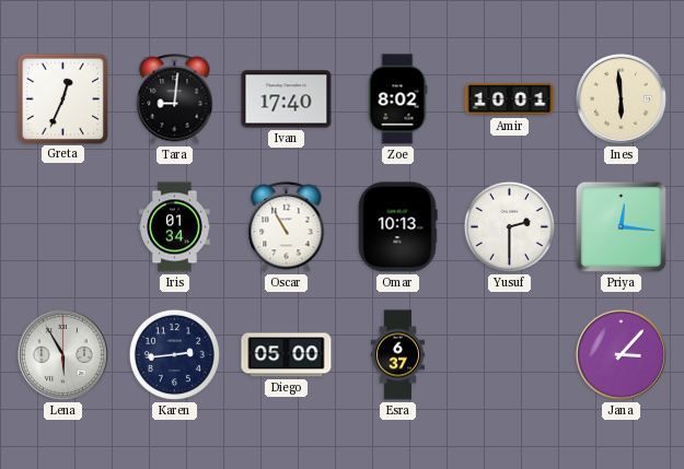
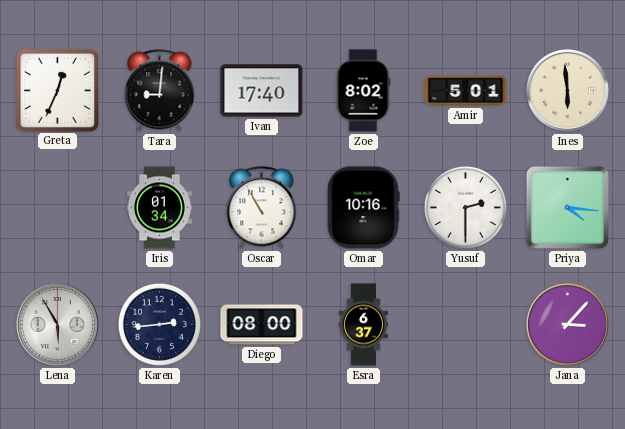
Amir: 10:01 -> 5:01
Omar: 10:13 -> 10:16
Priya: 12:16 -> 4:16
Diego: 05:00 -> 08:00
